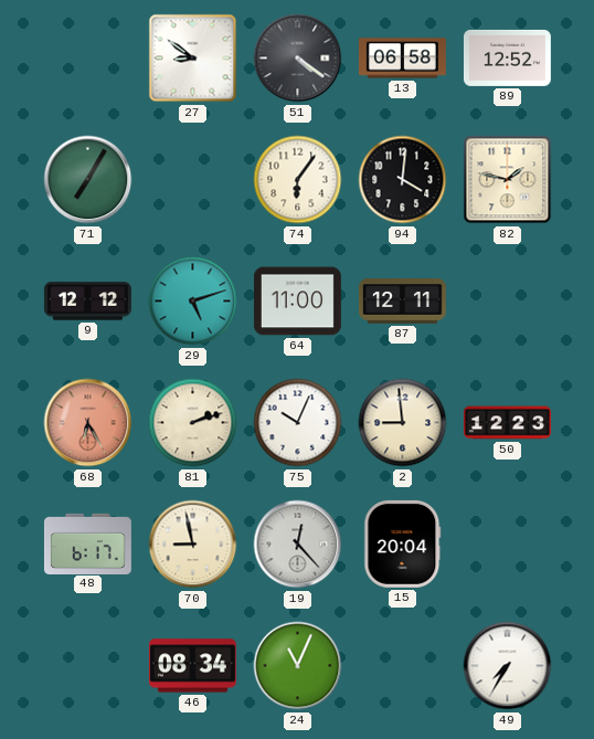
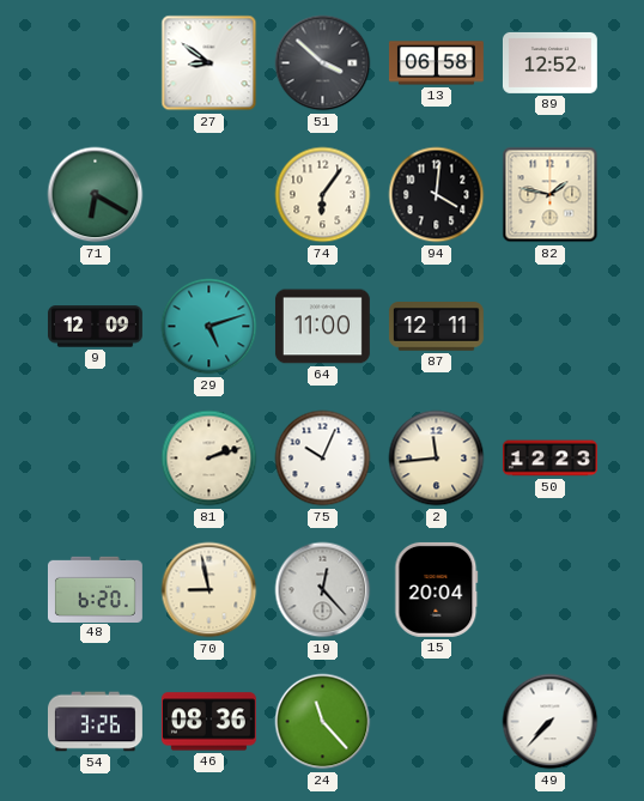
51: 4:21 -> 3:52
71: 7:05 -> 6:20
9: 12:12 -> 12:09
68: 6:25 -> none
2: 8:59 -> 11:44
48: 6:17 -> 6:20
54: none -> 3:26
46: 08:34 -> 08:36
24: 11:04 -> 11:23
49: 7:35 -> 7:37
